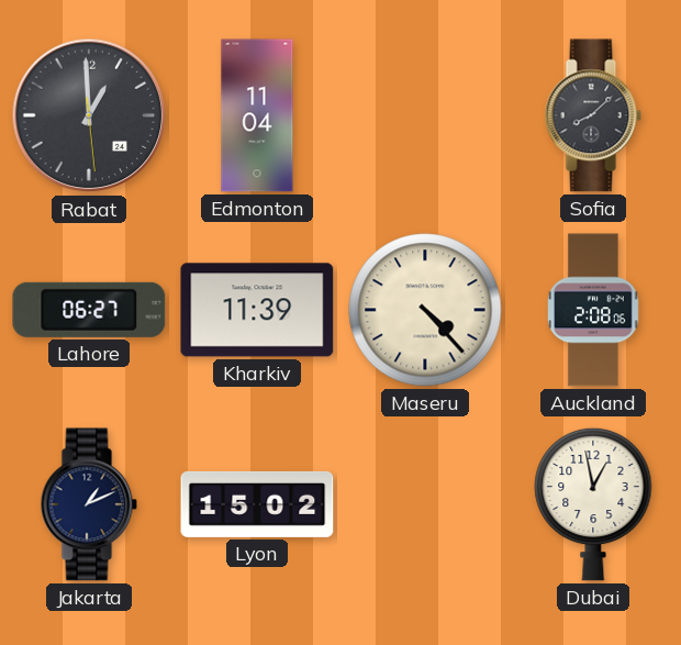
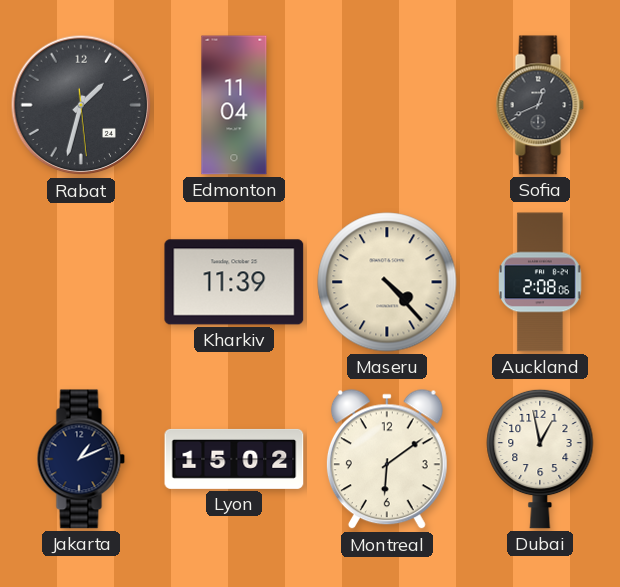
Rabat: 12:59 -> 1:32
Sofia: 8:08 -> 12:41
Lahore: 06:27 -> none
Montreal: none -> 6:09
